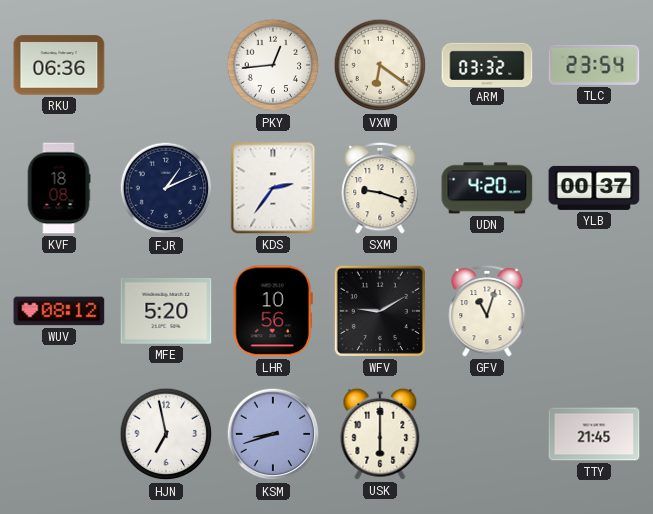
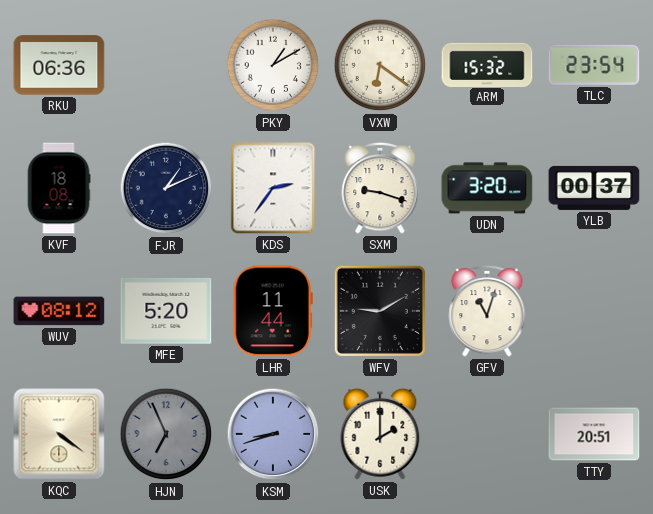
PKY: 12:44 -> 1:10
ARM: 03:32 -> 15:32
UDN: 4:20 -> 3:20
LHR: 10:56 -> 11:44
KQC: none -> 4:21
HJN: 6:58 -> 6:56
HJN dial: white -> grey
USK: 6:00 -> 2:00
TTY: 21:45 -> 20:51
